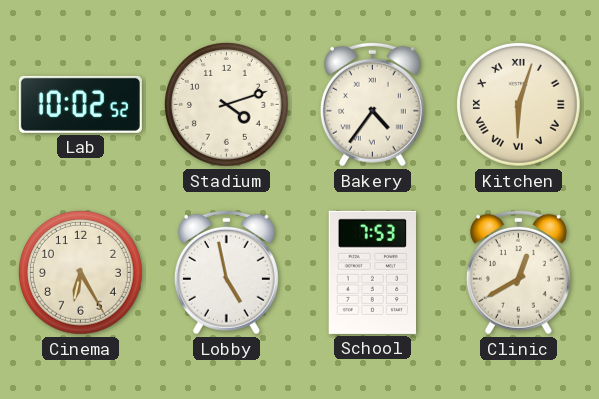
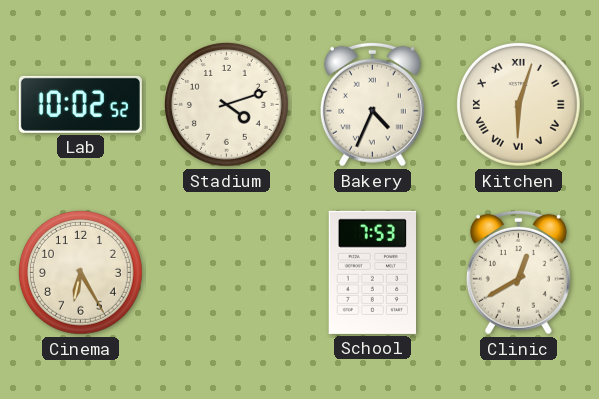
Bakery: 4:36 -> 4:34
Lobby: 4:58 -> none
